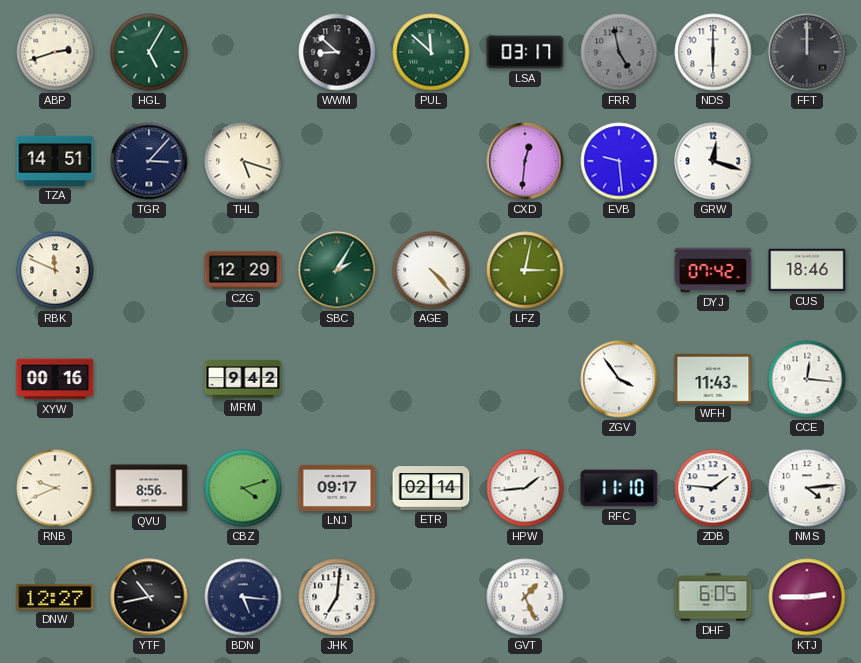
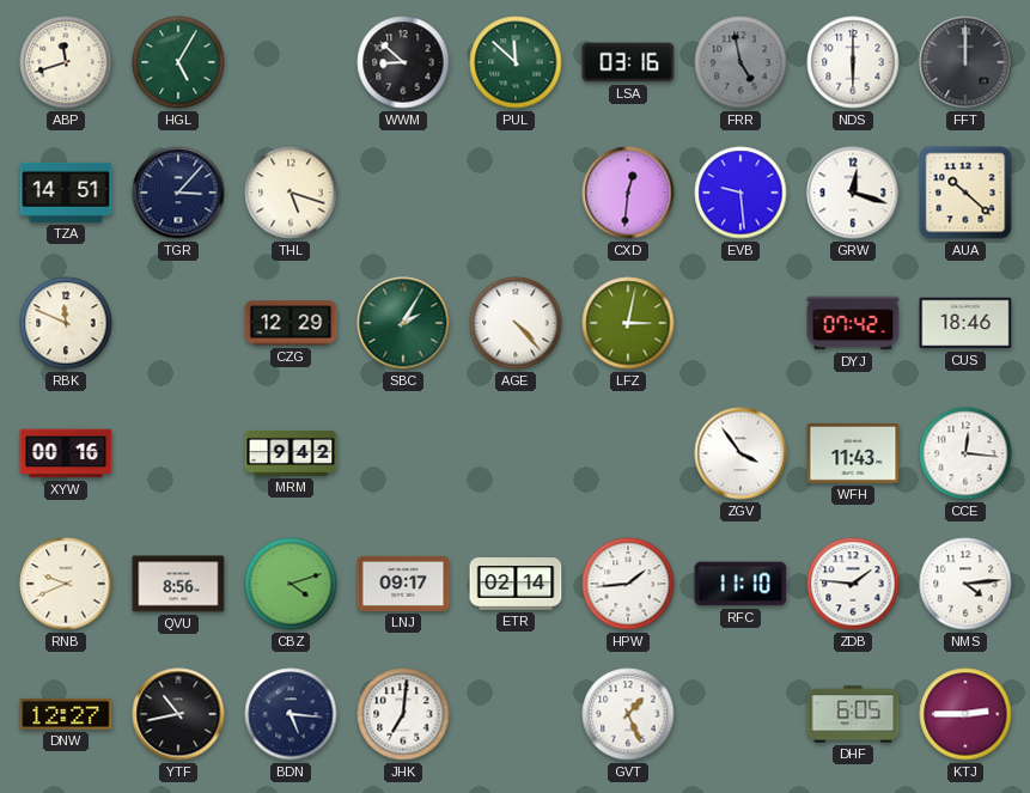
ABP: 2:42 -> 11:42
LSA: 03:17 -> 03:16
AUA: none -> 10:22
